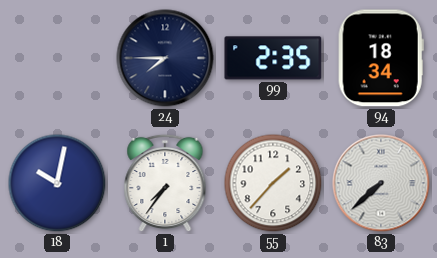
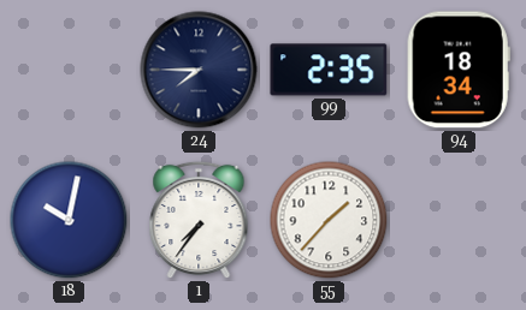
83: 7:38 -> none
